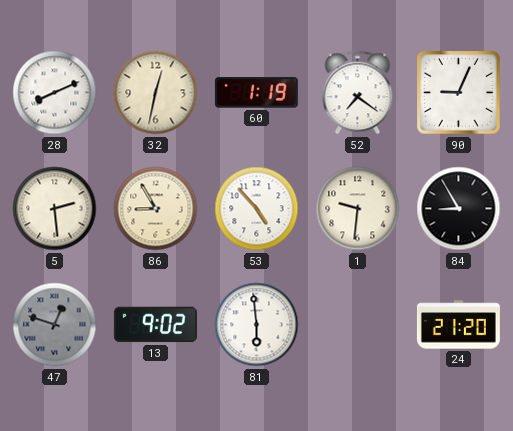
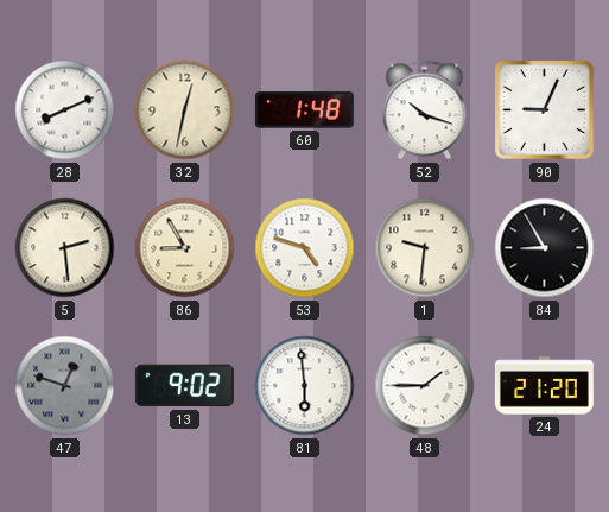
60: 1:19 -> 1:48
52: 7:21 -> 10:18
53: 4:53 -> 4:48
48: none -> 1:45
